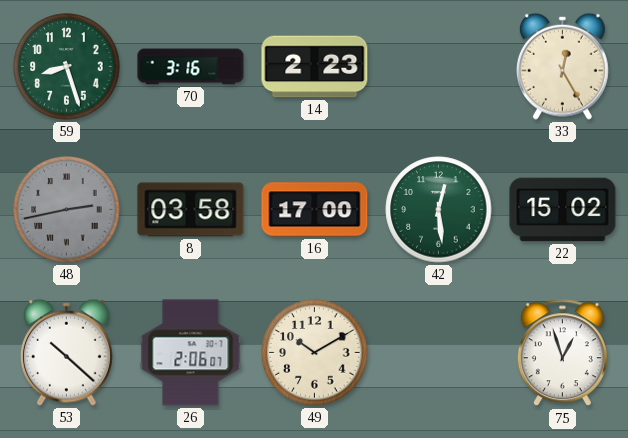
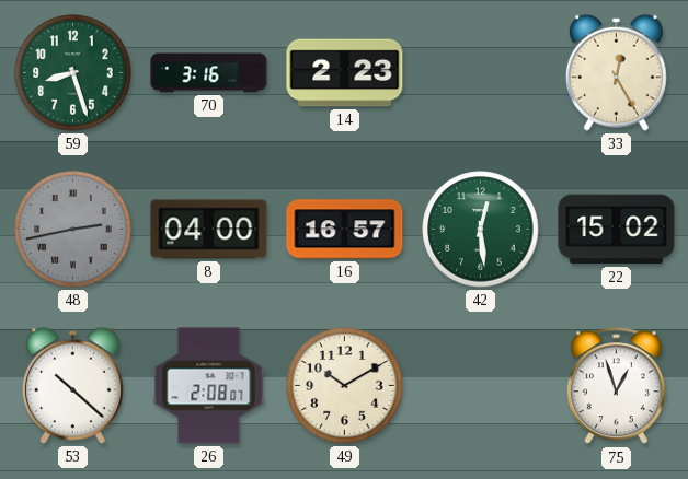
8: 03:58 -> 04:00
16: 17:00 -> 16:57
26: 2:06 -> 2:08
